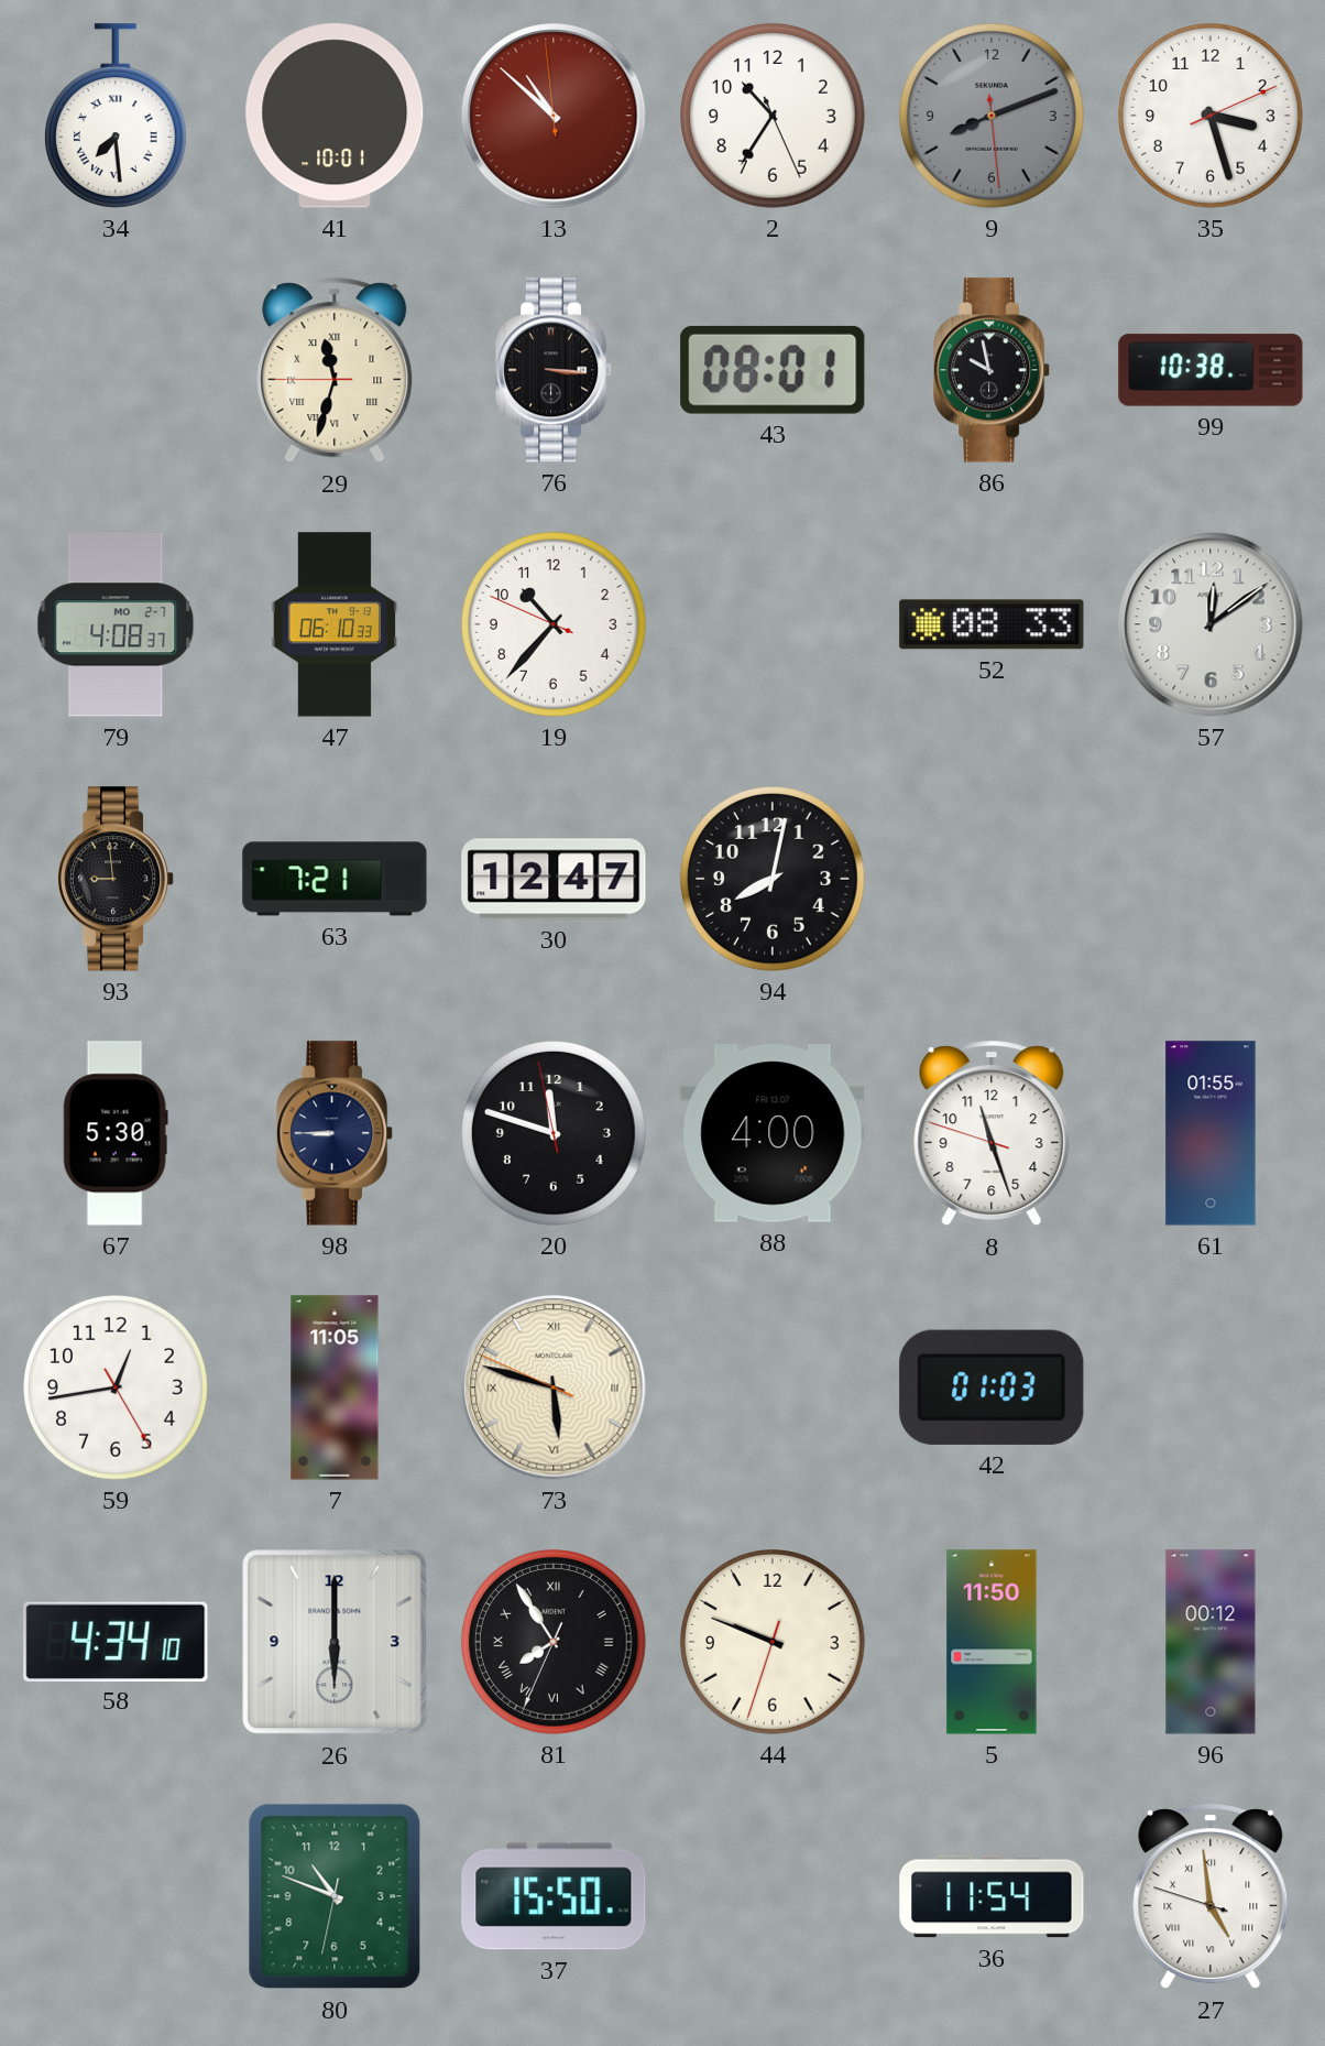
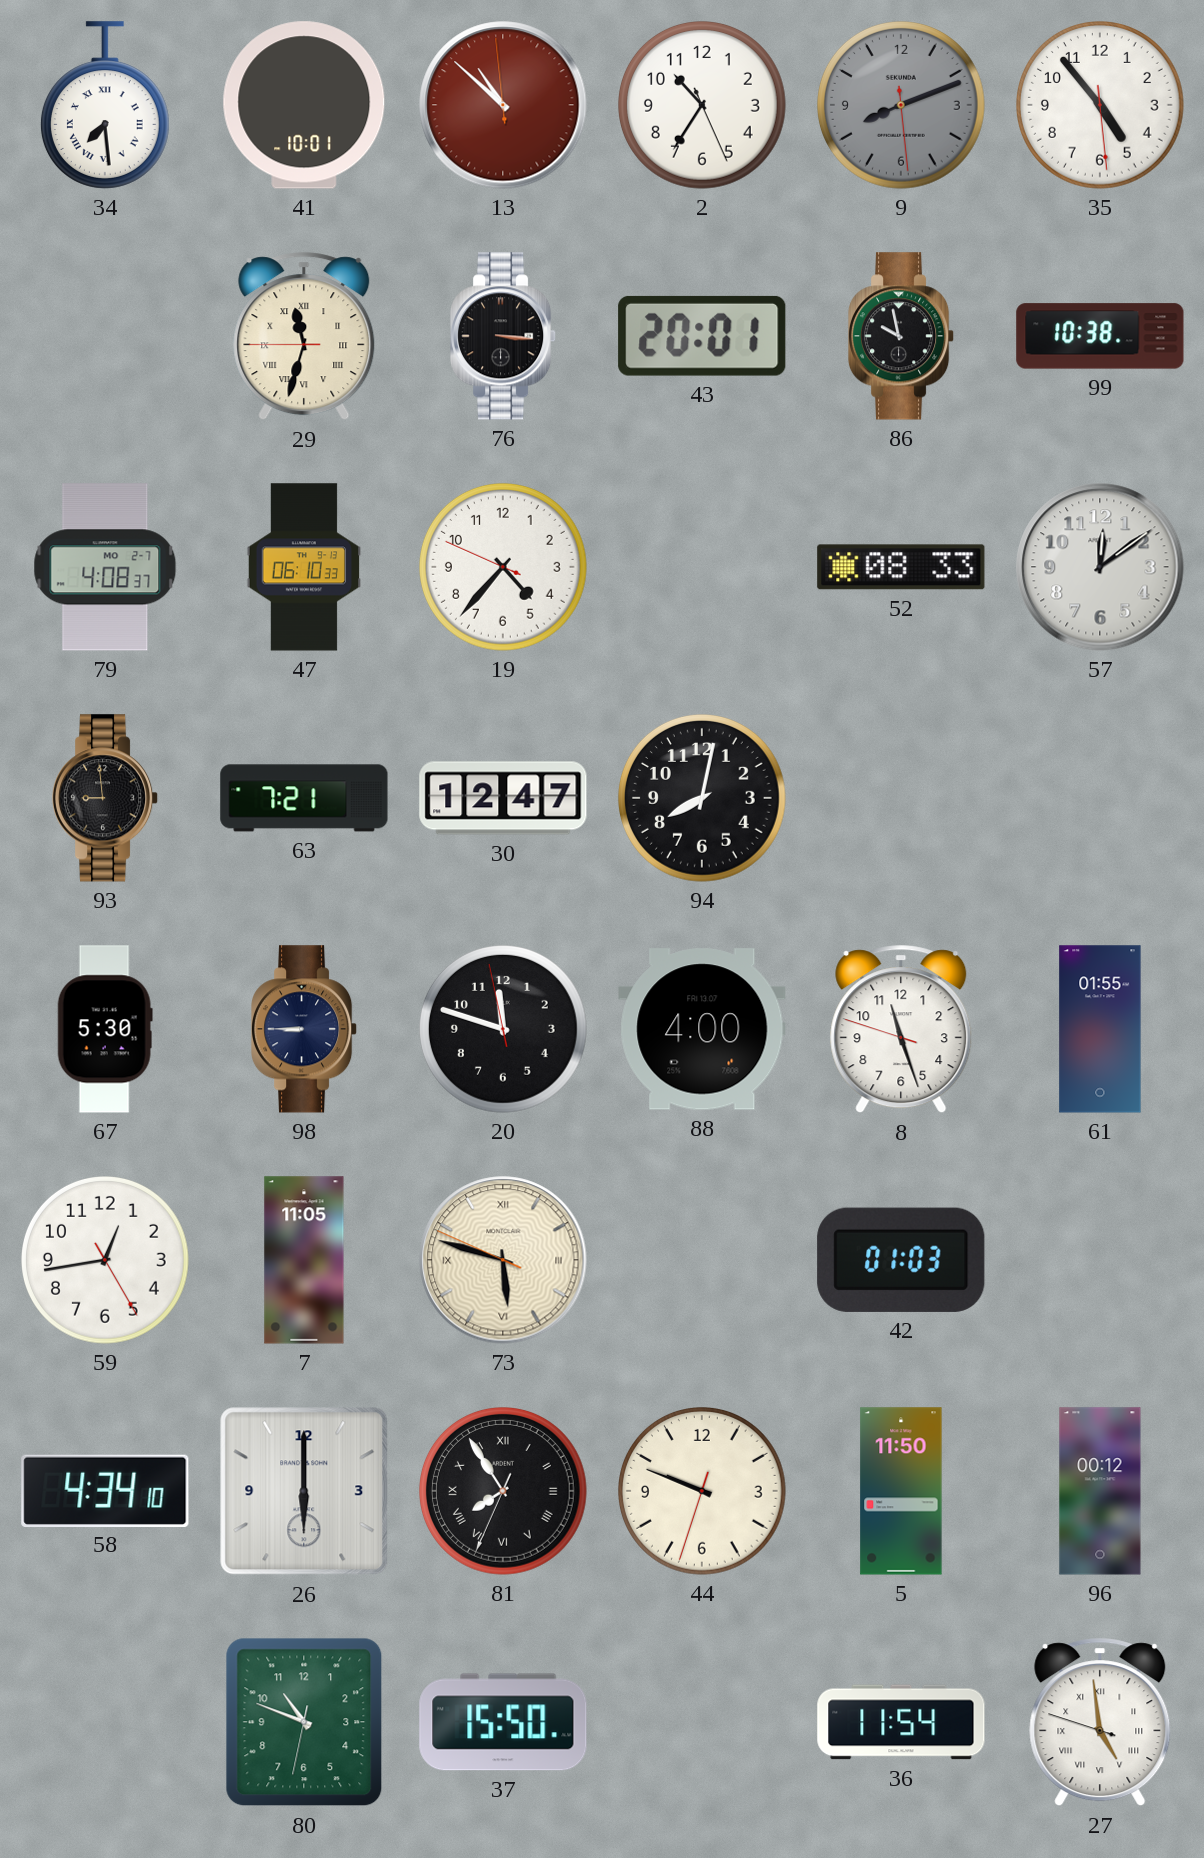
35: 3:27 -> 4:53
43: 08:01 -> 20:01
19: 10:36 -> 4:36
